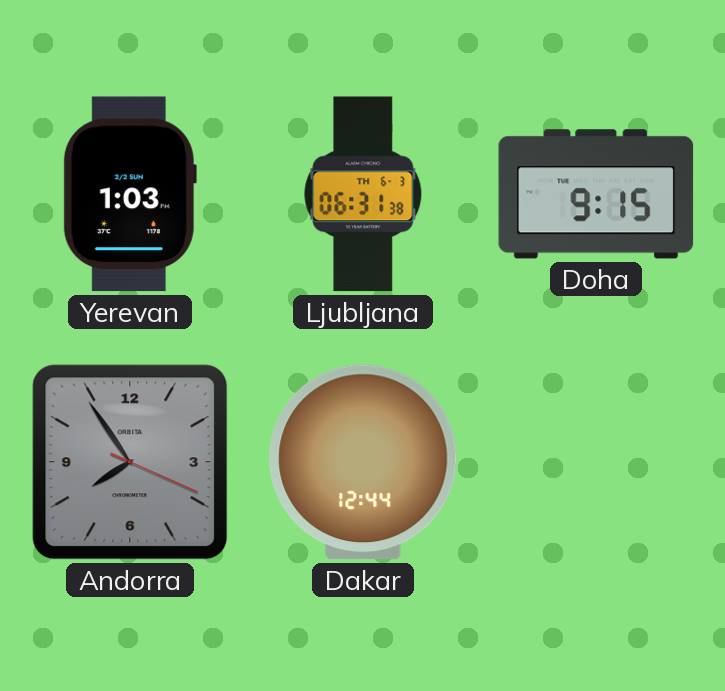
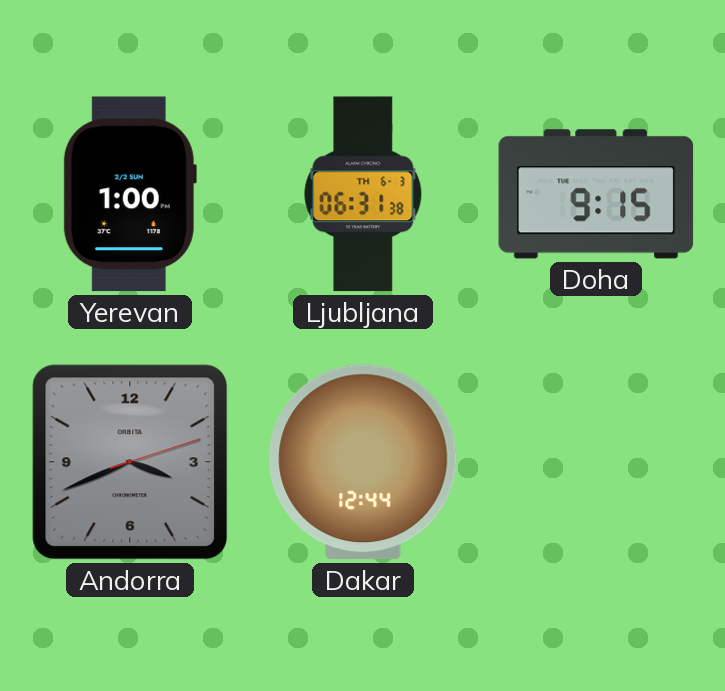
Yerevan: 1:03 -> 1:00
Andorra: 7:54 -> 3:41
